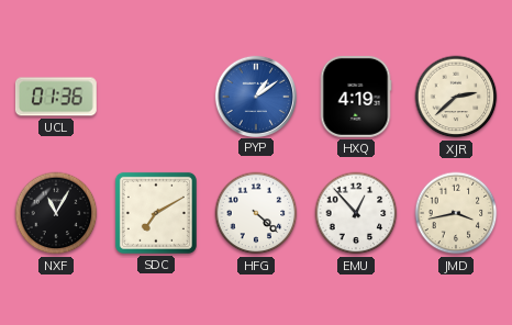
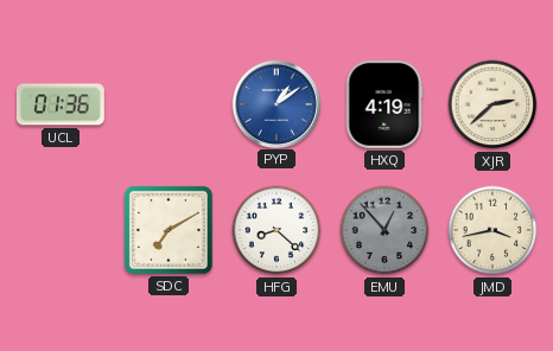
NXF: 11:05 -> none
HFG: 4:22 -> 8:22
EMU dial: white -> grey
